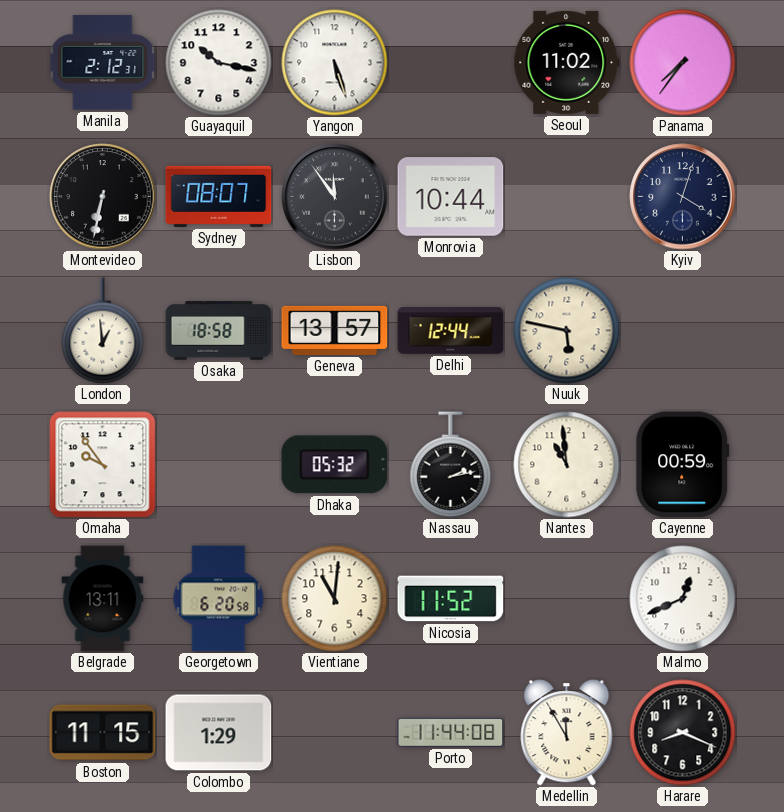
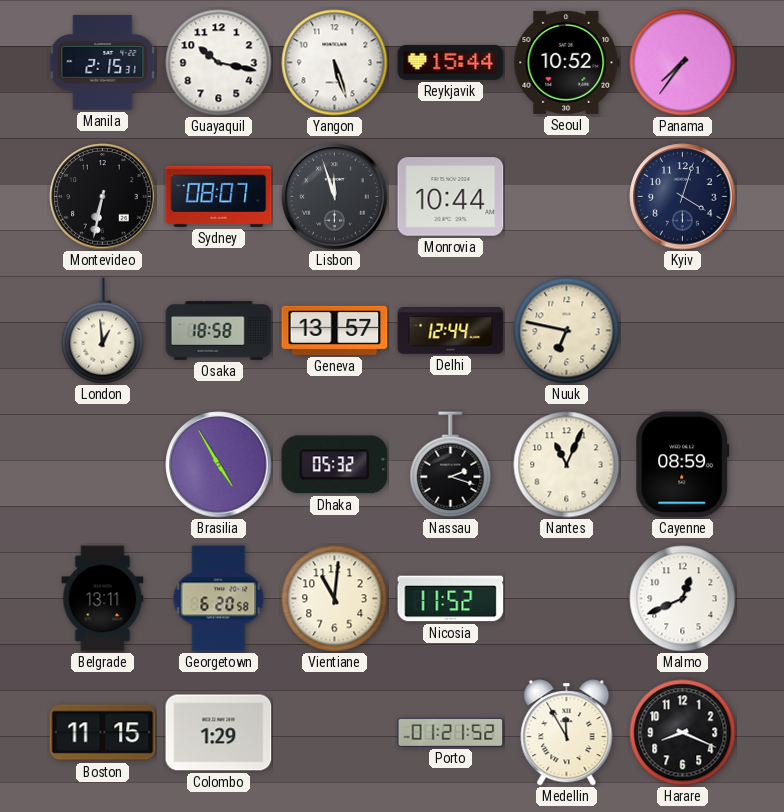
Manila: 2:12 -> 2:15
Reykjavik: none -> 15:44
Seoul: 11:02 -> 10:52
Lisbon: 11:54 -> 11:57
Nuuk: 5:47 -> 6:47
Omaha: 9:54 -> none
Brasilia: none -> 4:55
Nassau: 2:13 -> 2:18
Nantes: 10:59 -> 11:04
Cayenne: 00:59 -> 08:59
Porto: 11:44 -> 01:21
